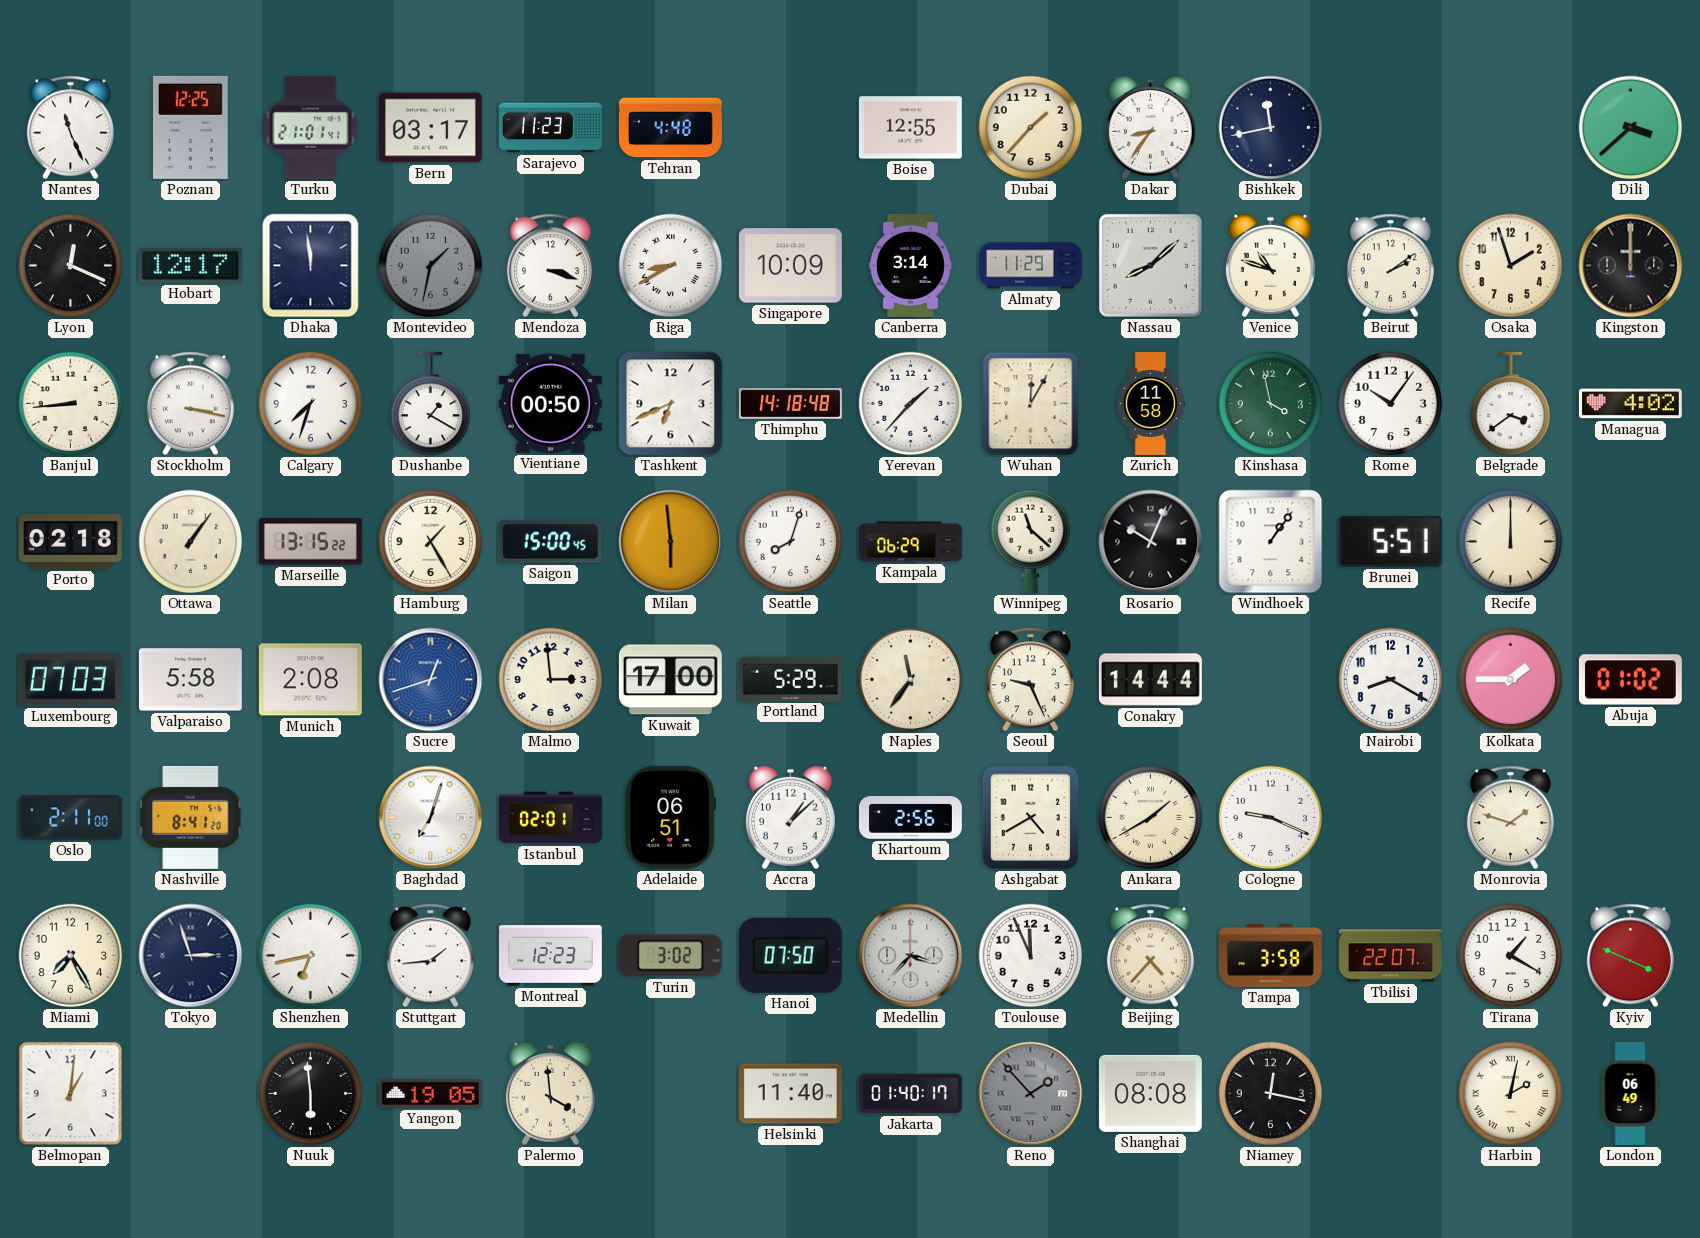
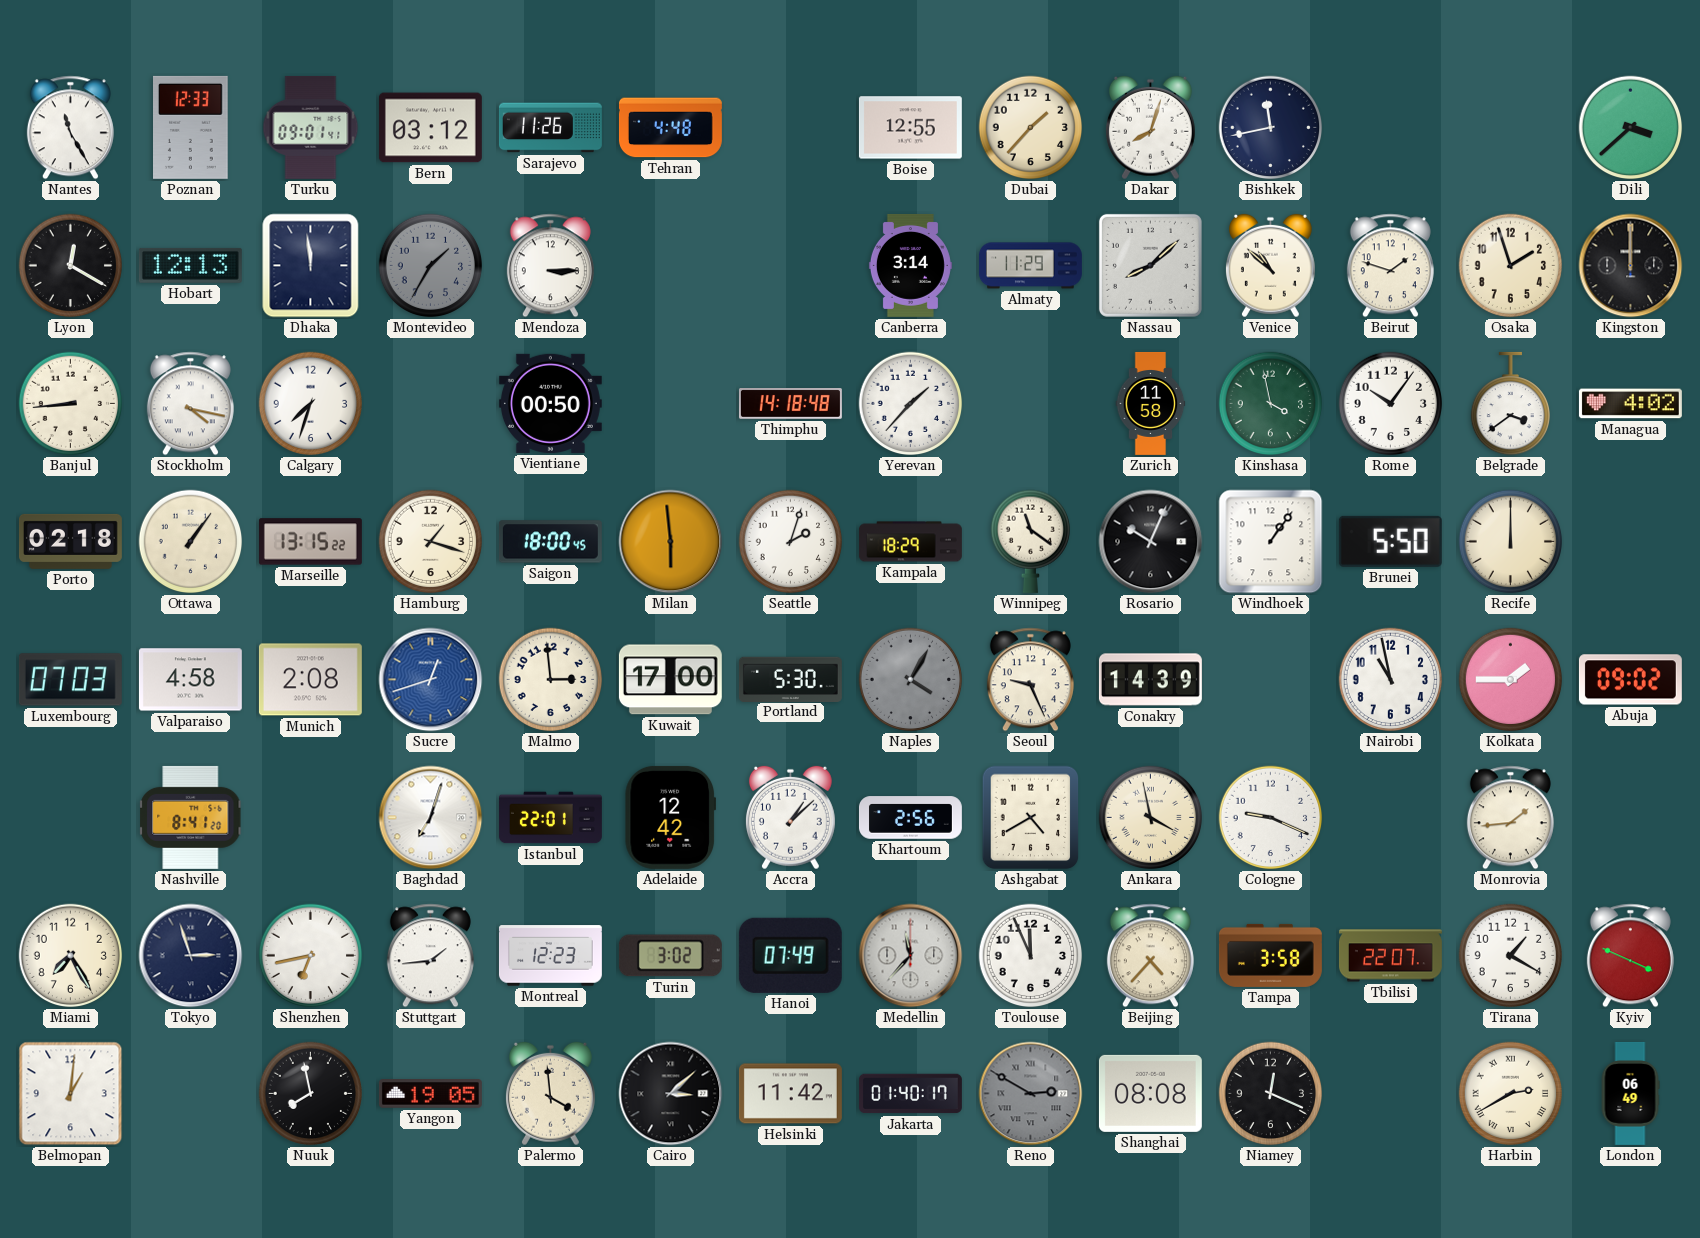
Nantes: 11:26 -> 11:25
Poznan: 12:25 -> 12:33
Turku: 21:01 -> 09:01
Bern: 03:17 -> 03:12
Sarajevo: 11:23 -> 11:26
Dakar: 8:36 -> 8:03
Lyon: 12:19 -> 12:20
Hobart: 12:17 -> 12:13
Montevideo: 1:32 -> 1:35
Mendoza: 3:18 -> 3:15
Riga: 8:40 -> none
Singapore: 10:09 -> none
Venice: 10:48 -> 10:52
Beirut: 2:09 -> 1:48
Stockholm: 3:17 -> 4:17
Dushanbe: 1:20 -> none
Tashkent: 6:41 -> none
Wuhan: 12:05 -> none
Hamburg: 1:25 -> 1:18
Saigon: 15:00 -> 18:00
Seattle: 8:03 -> 2:03
Kampala: 06:29 -> 18:29
Winnipeg: 11:22 -> 11:21
Brunei: 5:51 -> 5:50
Valparaiso: 5:58 -> 4:58
Portland: 5:29 -> 5:30
Naples: 11:36 -> 4:05
Naples dial: cream -> grey
Conakry: 14:44 -> 14:39
Nairobi: 8:20 -> 10:58
Abuja: 01:02 -> 09:02
Oslo: 2:11 -> none
Istanbul: 02:01 -> 22:01
Adelaide: 06:51 -> 12:42
Ankara: 1:40 -> 3:58
Monrovia: 1:48 -> 1:44
Hanoi: 07:50 -> 07:49
Medellin: 3:37 -> 11:37
Nuuk: 5:59 -> 7:58
Cairo: none -> 3:08
Helsinki: 11:40 -> 11:42
Reno: 1:53 -> 2:50
Niamey: 12:17 -> 12:19
Harbin: 2:02 -> 2:40
